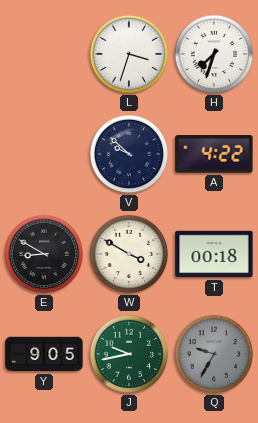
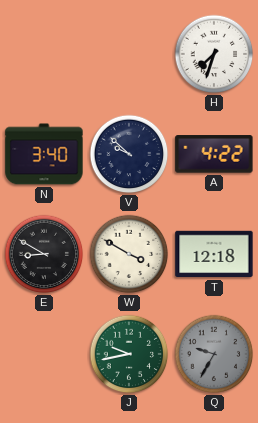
L: 3:33 -> none
N: none -> 3:40
T: 00:18 -> 12:18
Y: 9:05 -> none
